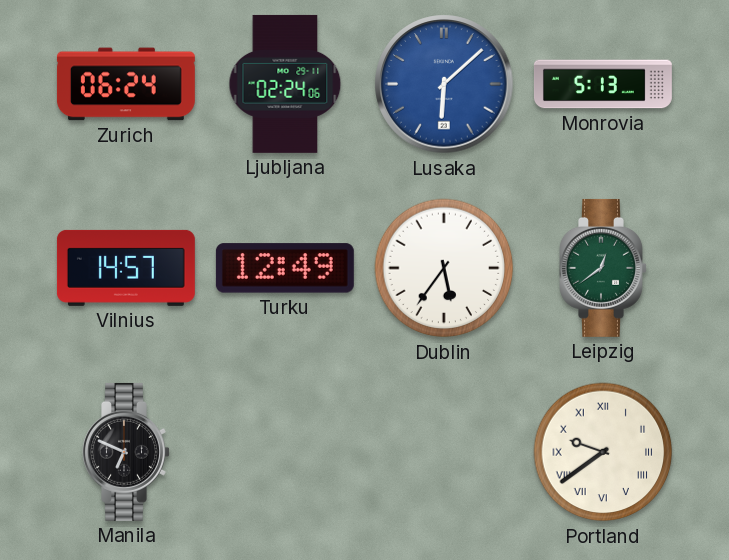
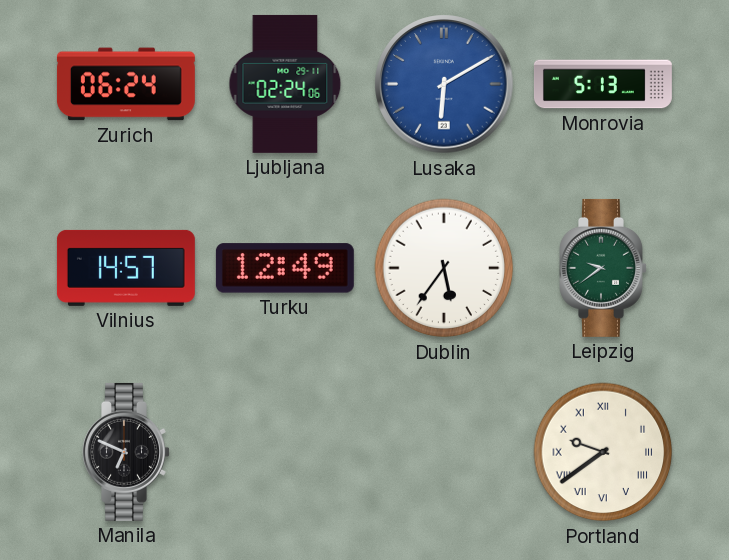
Lusaka: 6:08 -> 6:10
Leipzig: 12:39 -> 9:39
